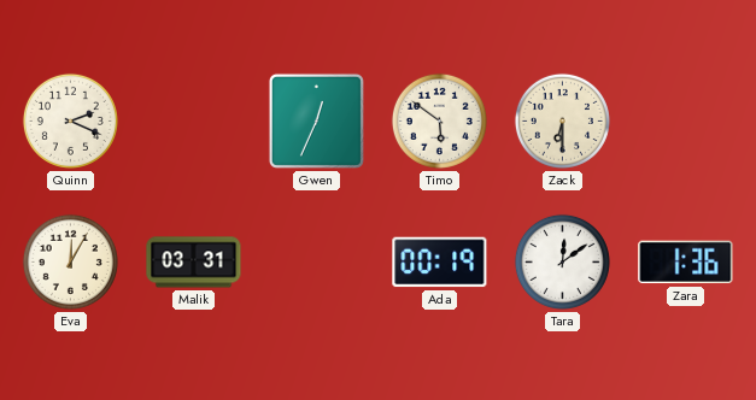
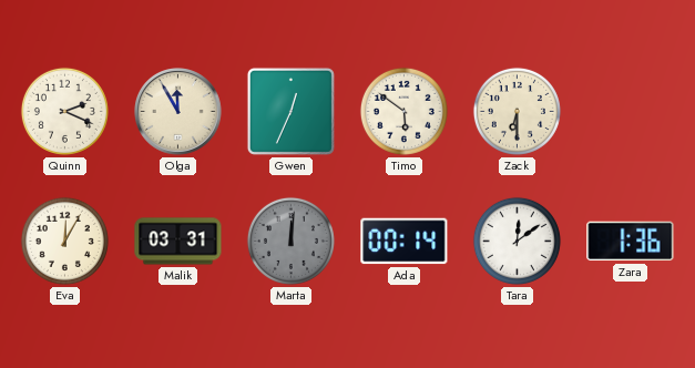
Olga: none -> 11:55
Marta: none -> 12:01
Ada: 00:19 -> 00:14
